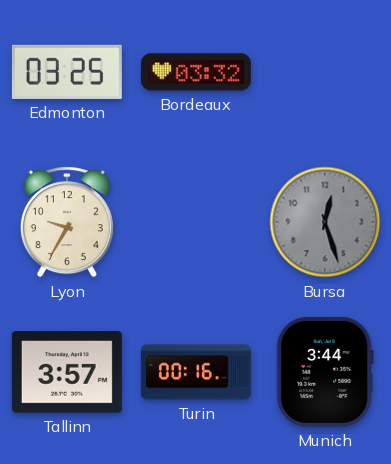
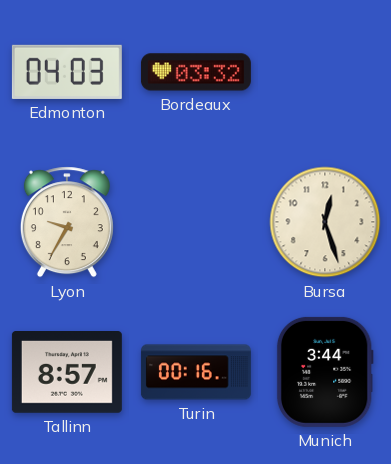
Edmonton: 03:25 -> 04:03
Bursa dial: grey -> cream
Tallinn: 3:57 -> 8:57
